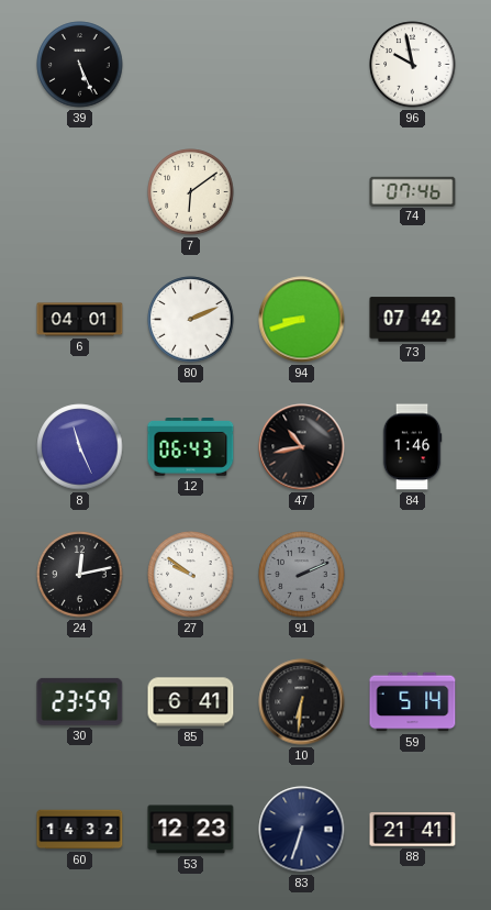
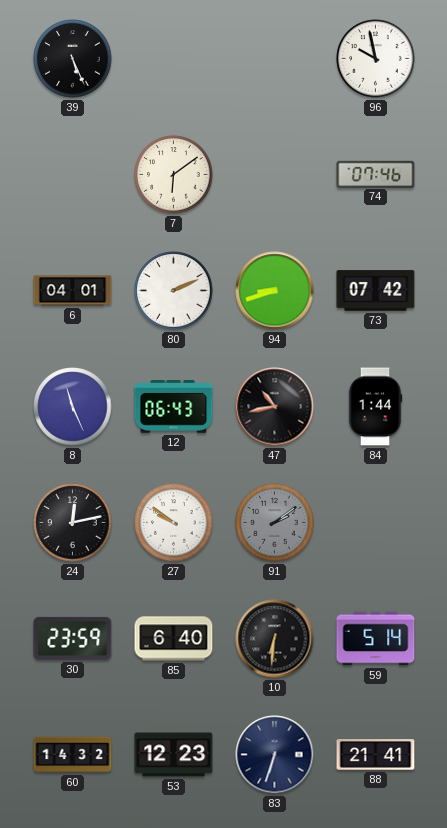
84: 1:46 -> 1:44
91: 2:11 -> 2:09
85: 6:41 -> 6:40
